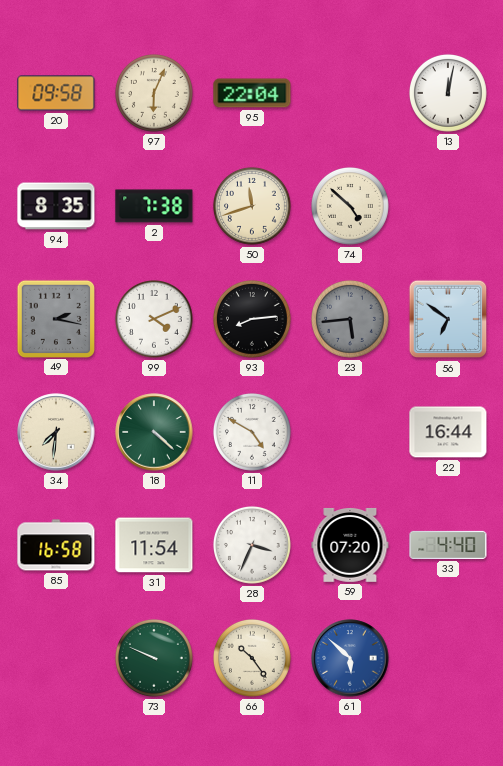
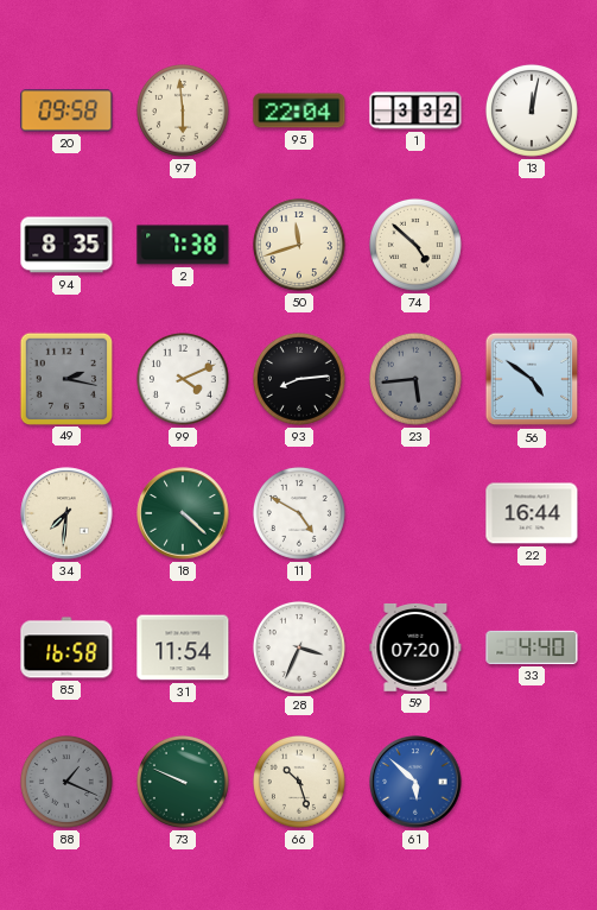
97: 6:04 -> 5:59
1: none -> 3:32
56: 6:51 -> 4:51
88: none -> 1:19
66: 10:24 -> 10:27
